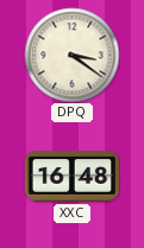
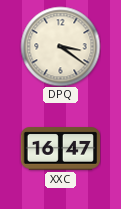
XXC: 16:48 -> 16:47
